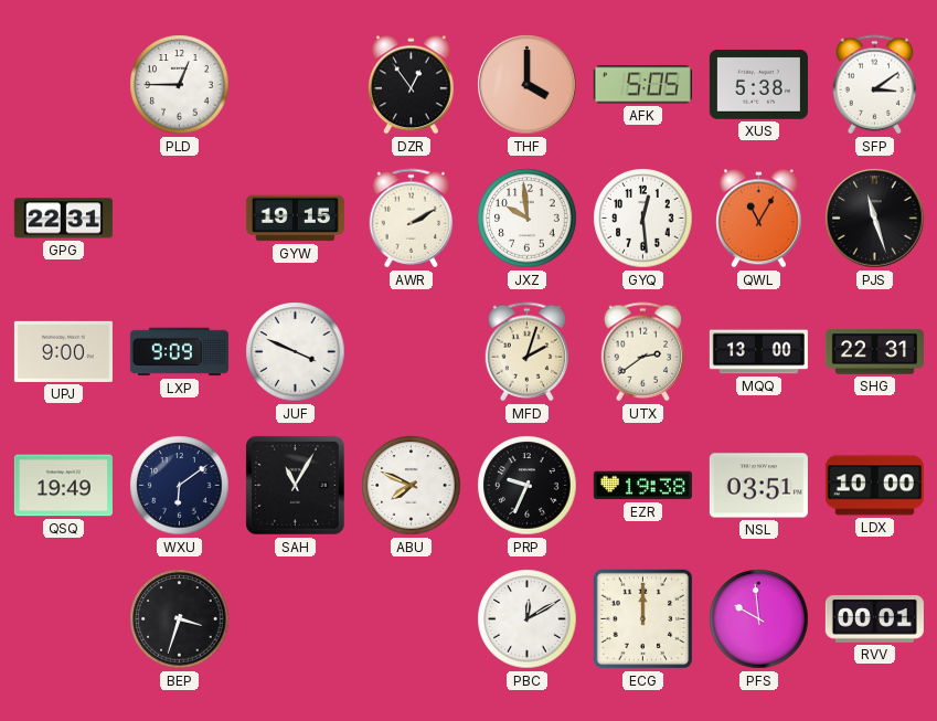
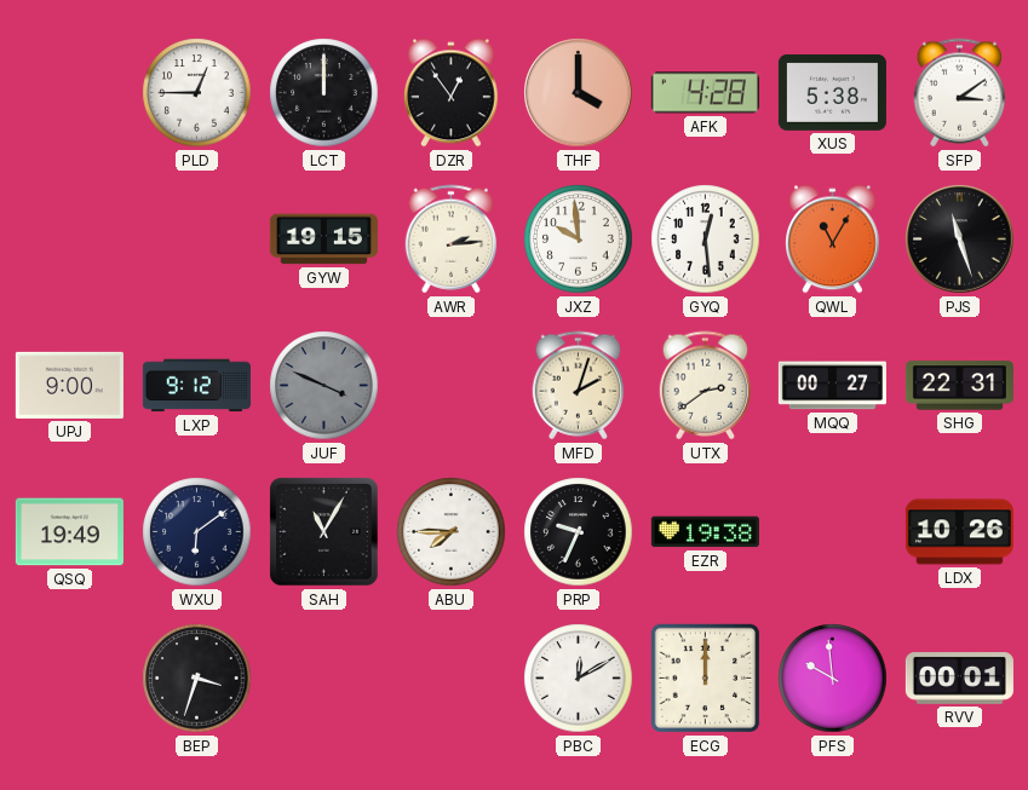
LCT: none -> 12:00
AFK: 5:05 -> 4:28
GPG: 22:31 -> none
AWR: 2:10 -> 2:14
LXP: 9:09 -> 9:12
JUF dial: white -> grey
MQQ: 13:00 -> 00:27
ABU: 7:49 -> 7:45
NSL: 03:51 -> none
LDX: 10:00 -> 10:26
